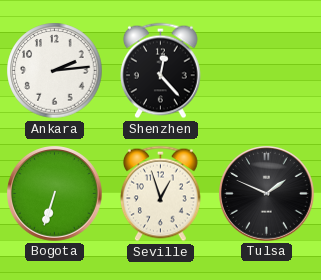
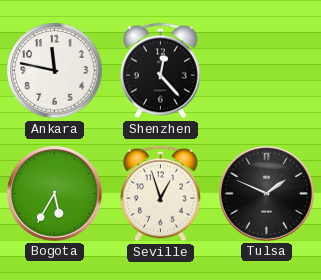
Ankara: 2:14 -> 11:47
Bogota: 6:33 -> 5:35
